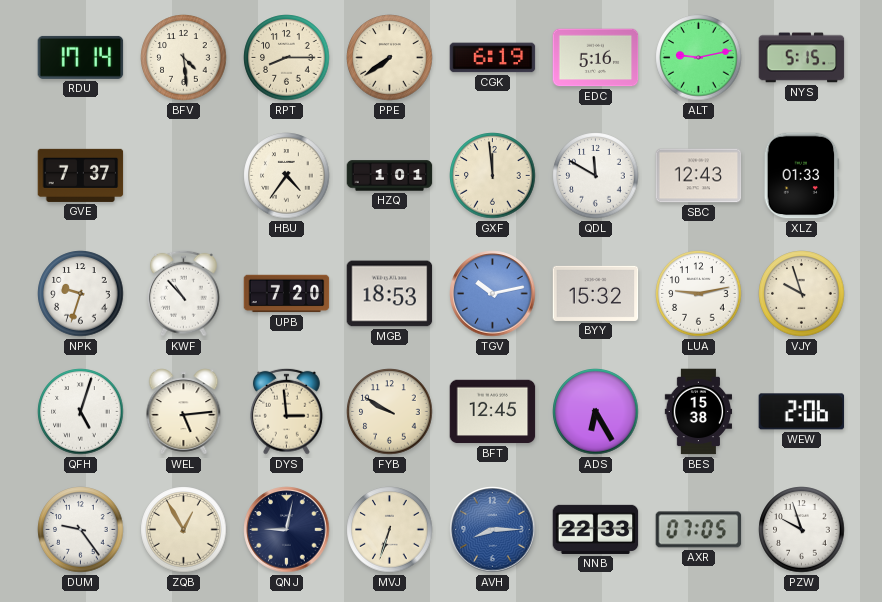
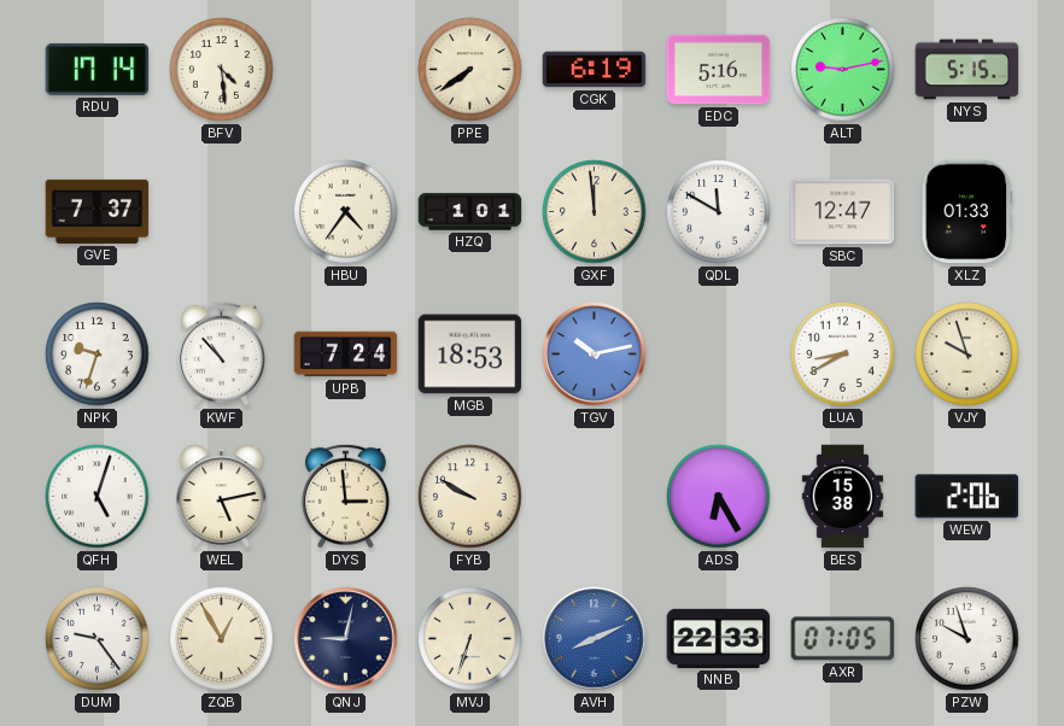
RPT: 8:15 -> none
SBC: 12:43 -> 12:47
UPB: 7:20 -> 7:24
BYY: 15:32 -> none
LUA: 9:13 -> 8:40
WEL: 5:14 -> 5:13
BFT: 12:45 -> none
AVH: 8:15 -> 8:11
